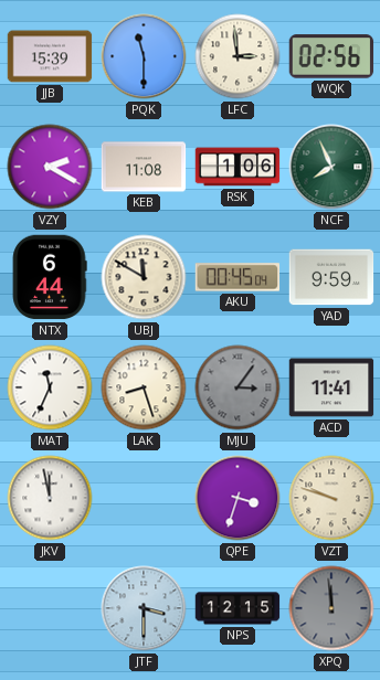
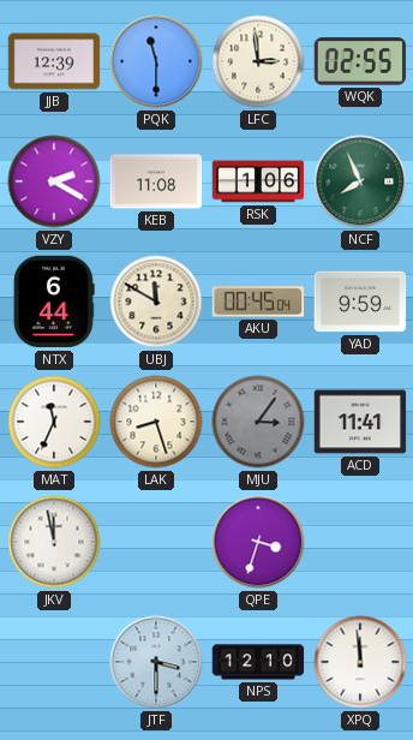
JJB: 15:39 -> 12:39
WQK: 02:56 -> 02:55
VZT: 9:48 -> none
NPS: 12:15 -> 12:10
XPQ dial: grey -> white
